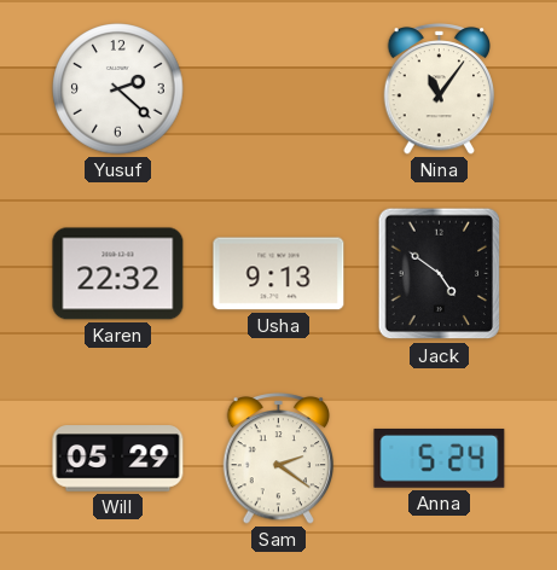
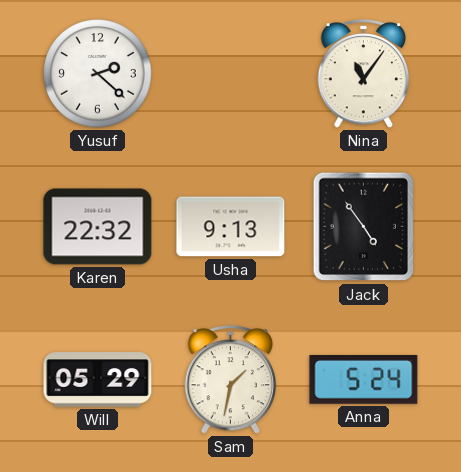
Jack: 4:51 -> 4:54
Sam: 2:21 -> 1:32
